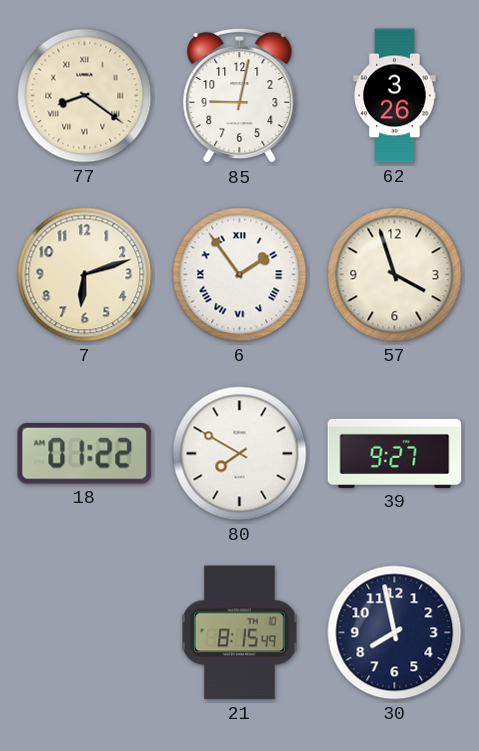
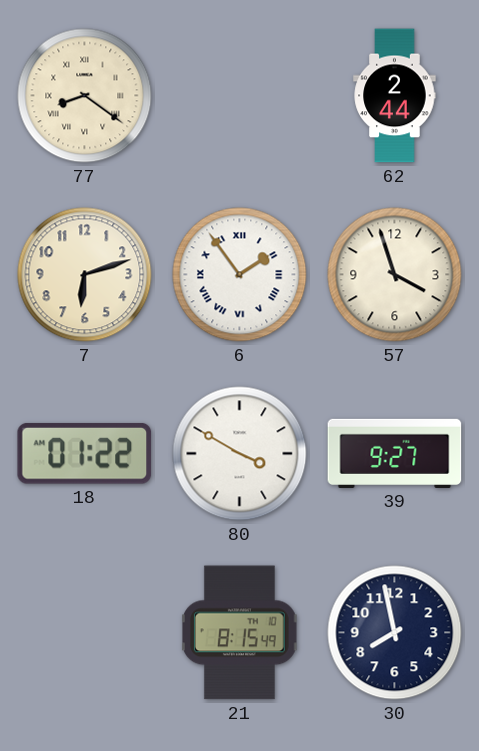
85: 9:02 -> none
62: 3:26 -> 2:44
80: 7:50 -> 3:50
